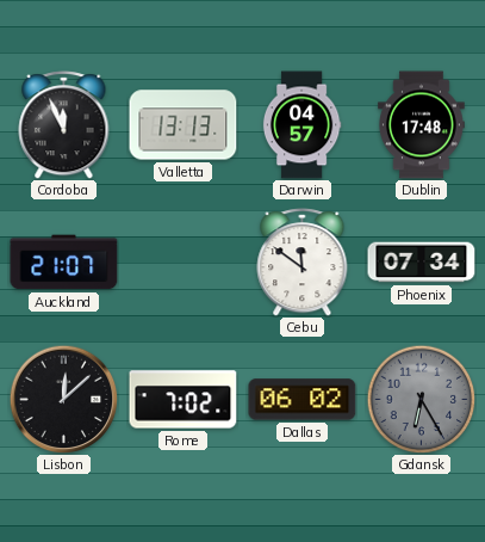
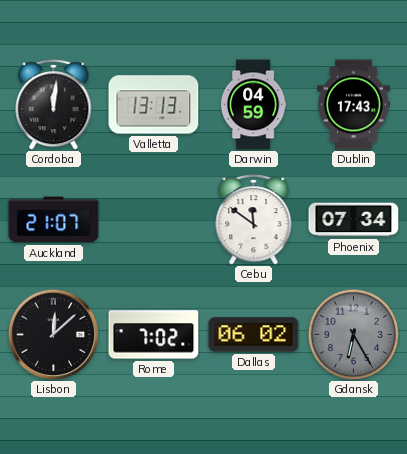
Cordoba: 11:56 -> 12:01
Darwin: 04:57 -> 04:59
Dublin: 17:48 -> 17:43
